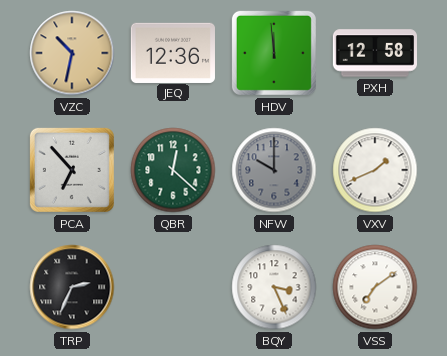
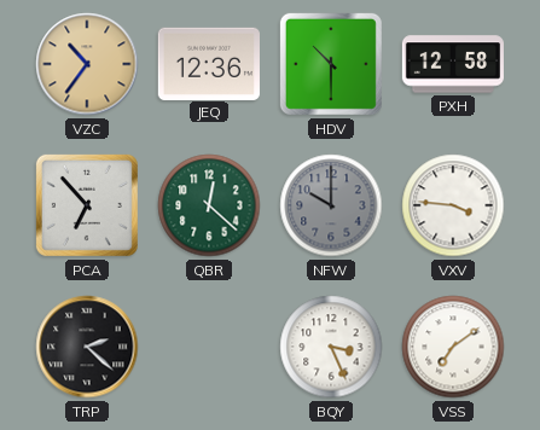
VZC: 10:32 -> 10:36
HDV: 11:59 -> 10:30
VXV: 1:41 -> 3:46
TRP: 2:34 -> 2:22
